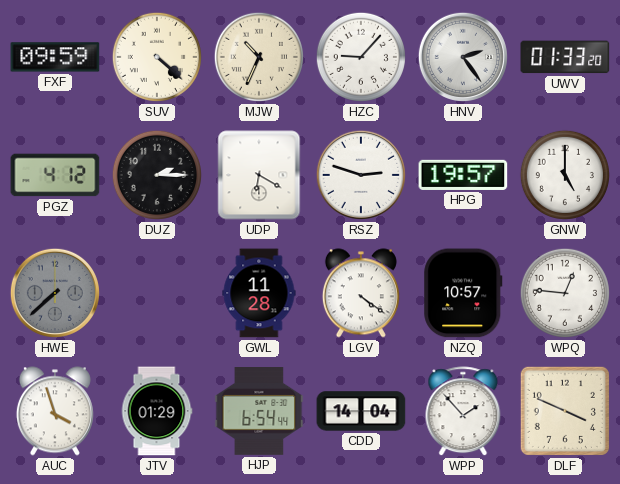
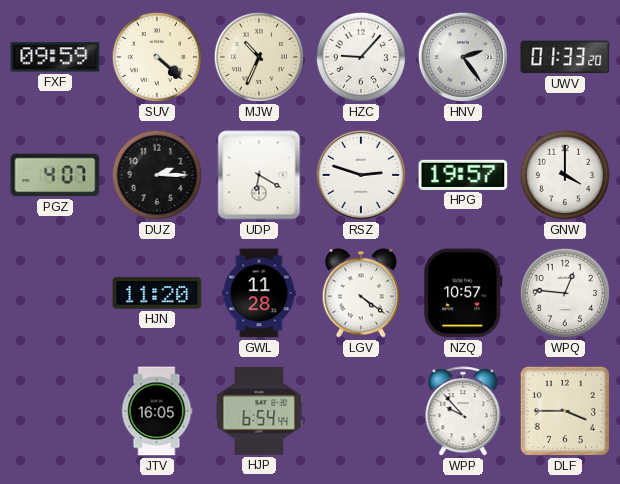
PGZ: 4:12 -> 4:07
GNW: 5:00 -> 4:00
HWE: 7:38 -> none
HJN: none -> 11:20
AUC: 3:57 -> none
JTV: 01:29 -> 16:05
CDD: 14:04 -> none
WPP: 1:53 -> 9:53
DLF: 3:49 -> 3:45
